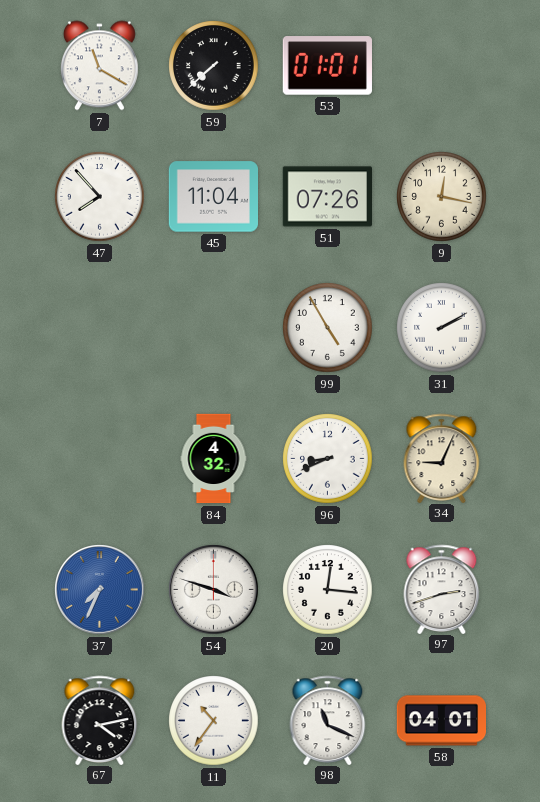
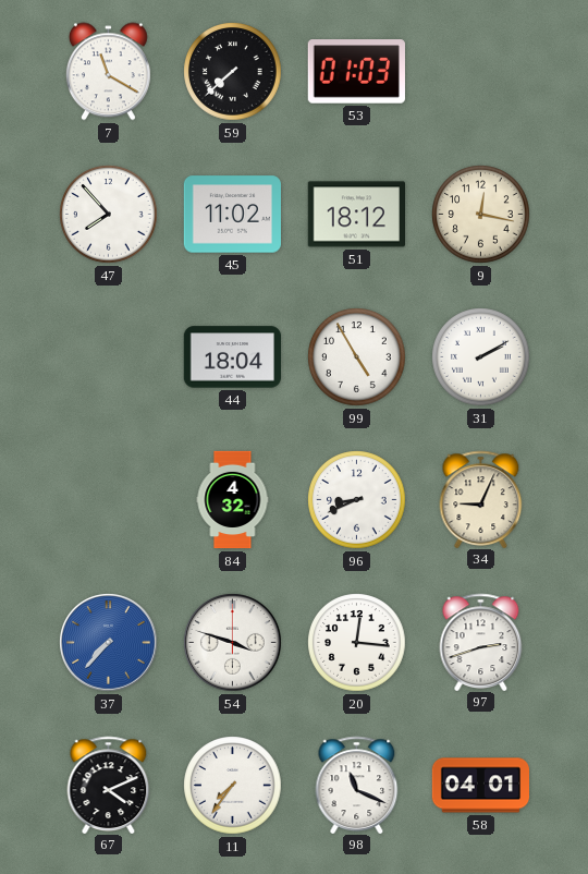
53: 01:01 -> 01:03
45: 11:04 -> 11:02
51: 07:26 -> 18:12
44: none -> 18:04
37: 7:34 -> 7:37
67: 4:13 -> 4:11
11: 10:36 -> 7:36
